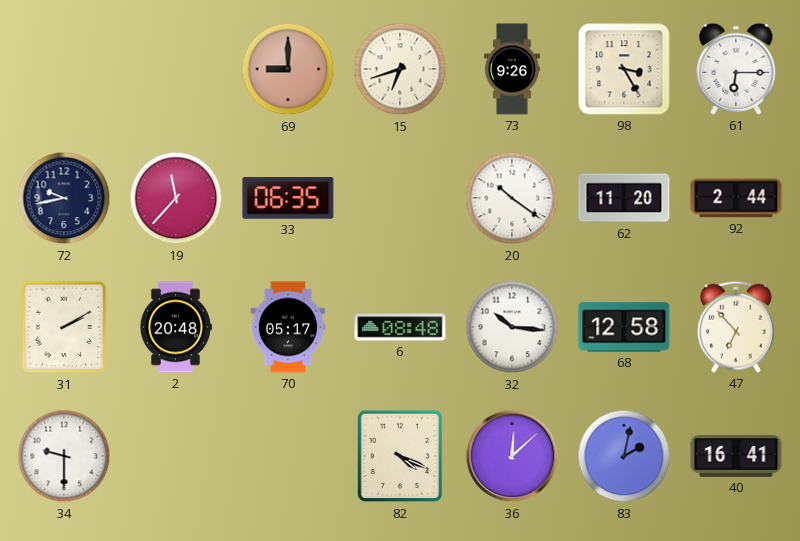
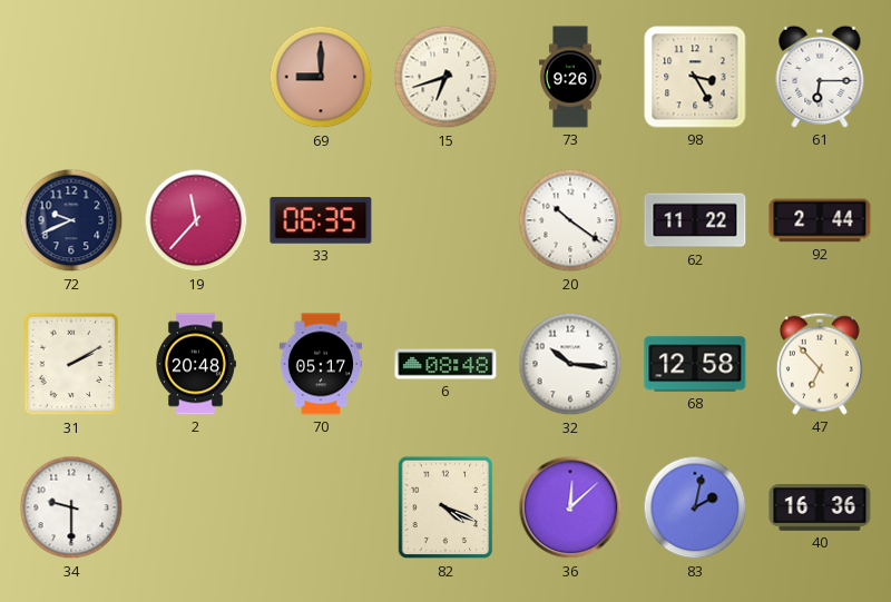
72: 9:43 -> 9:41
62: 11:20 -> 11:22
40: 16:41 -> 16:36
